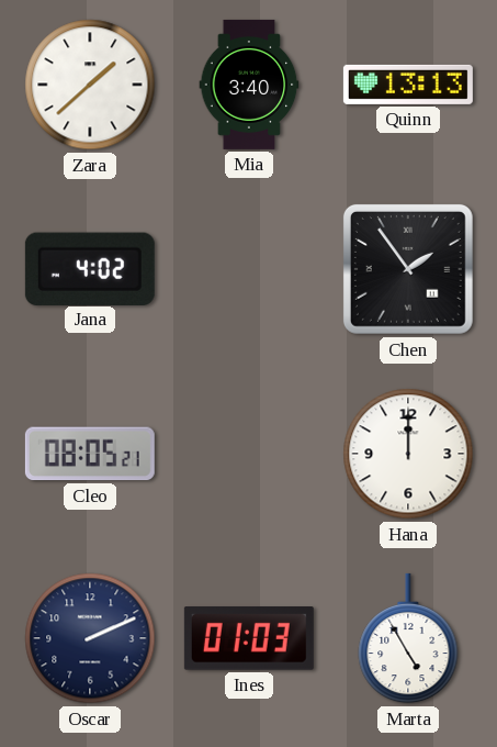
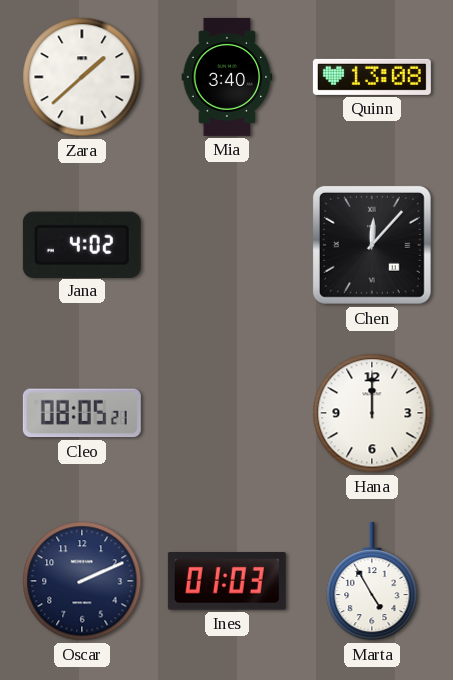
Quinn: 13:13 -> 13:08
Chen: 1:54 -> 12:07
